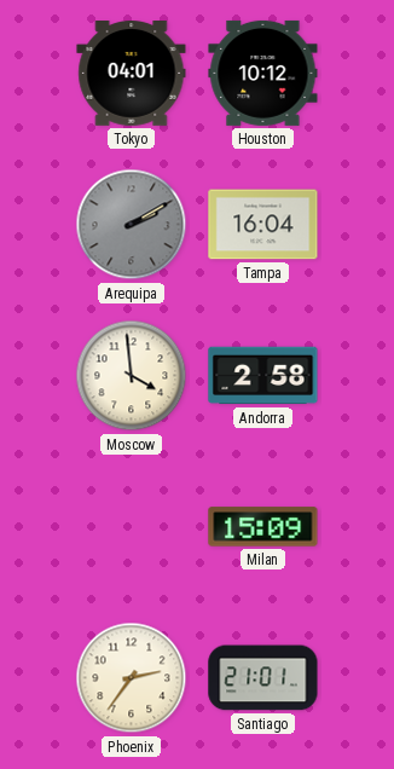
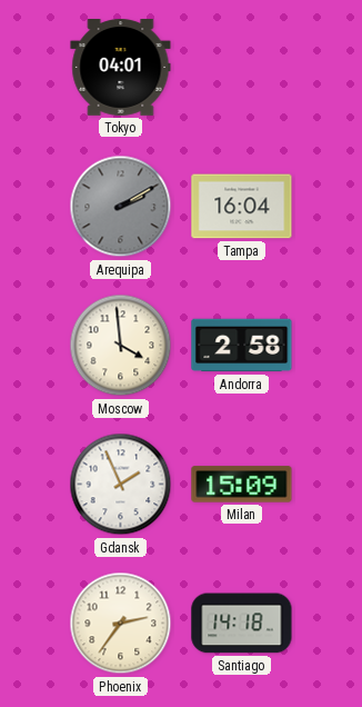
Houston: 10:12 -> none
Gdansk: none -> 1:56
Santiago: 21:01 -> 14:18
